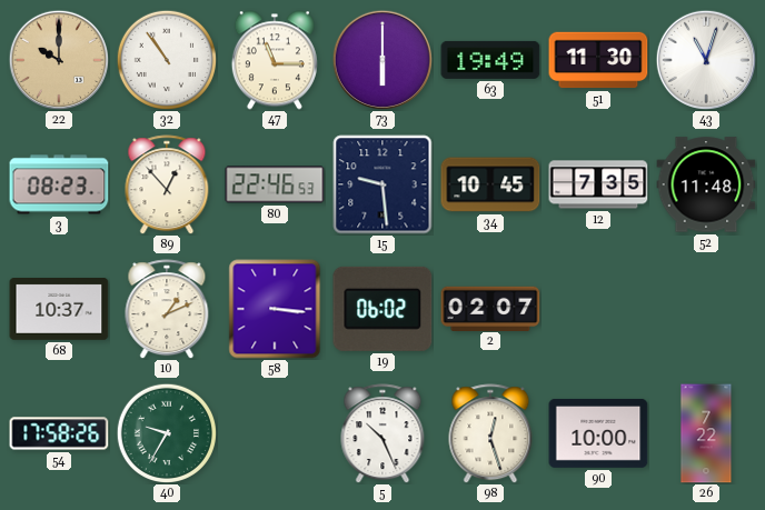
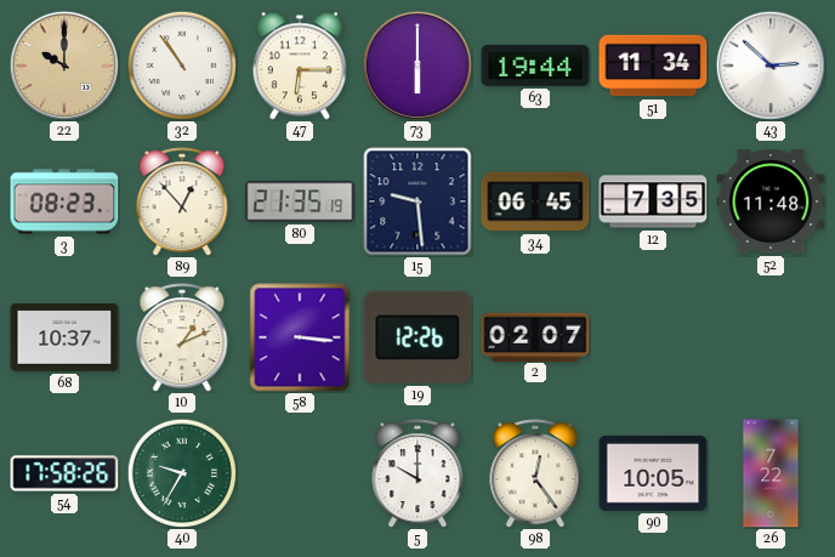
47: 11:15 -> 6:15
63: 19:49 -> 19:44
51: 11:30 -> 11:34
43: 11:03 -> 2:52
80: 22:46 -> 21:35
34: 10:45 -> 06:45
19: 06:02 -> 12:26
5: 10:26 -> 10:00
98: 12:27 -> 12:24
90: 10:00 -> 10:05
